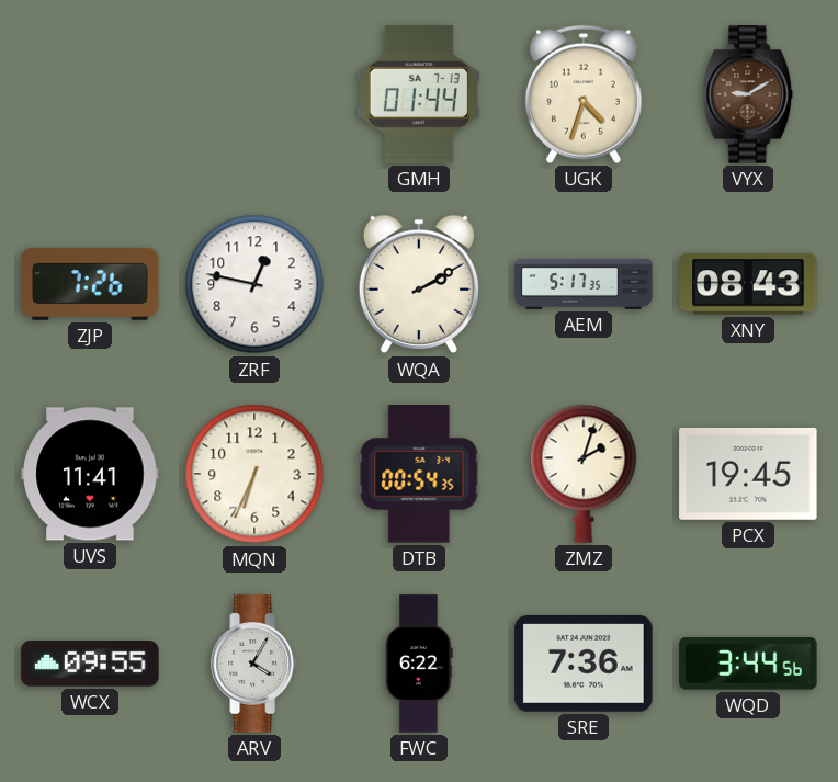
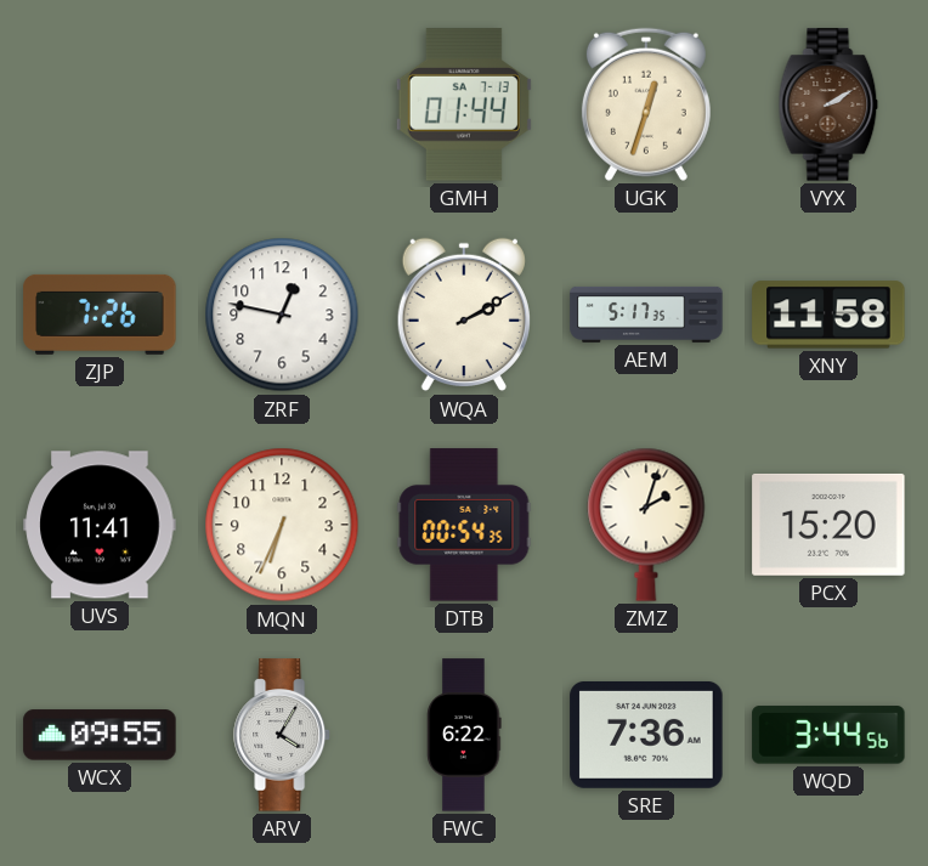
UGK: 4:33 -> 12:33
VYX: 9:10 -> 2:10
XNY: 08:43 -> 11:58
PCX: 19:45 -> 15:20
